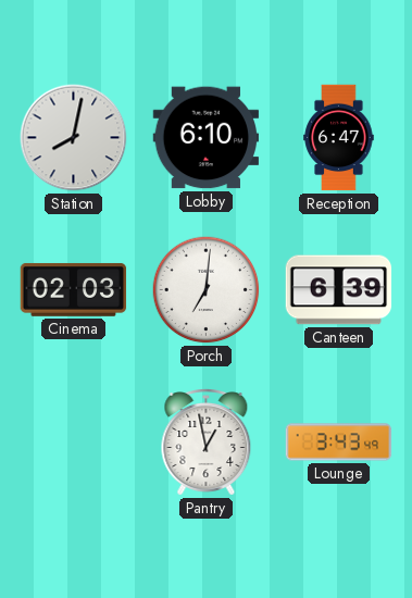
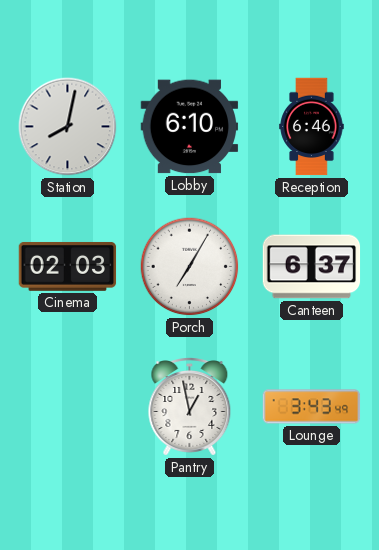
Reception: 6:47 -> 6:46
Porch: 7:01 -> 7:05
Canteen: 6:39 -> 6:37
